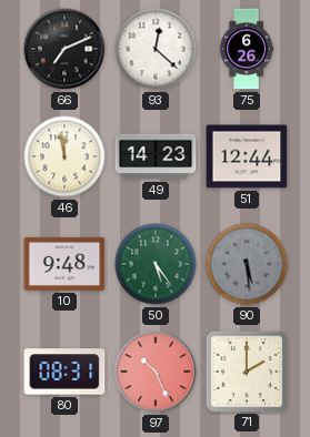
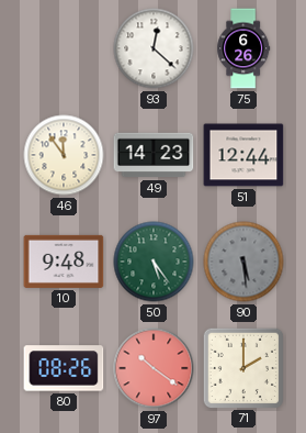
66: 7:11 -> none
46: 11:58 -> 11:54
80: 08:31 -> 08:26
97: 10:26 -> 10:21
